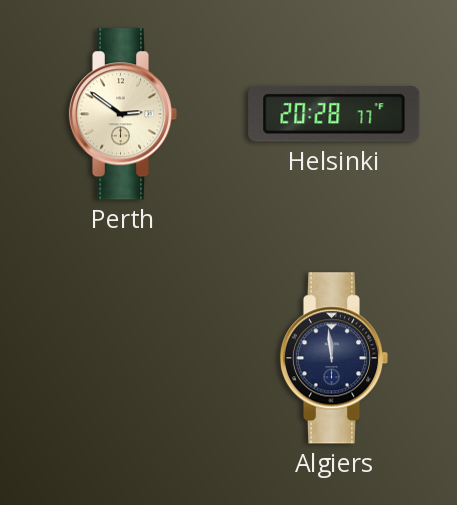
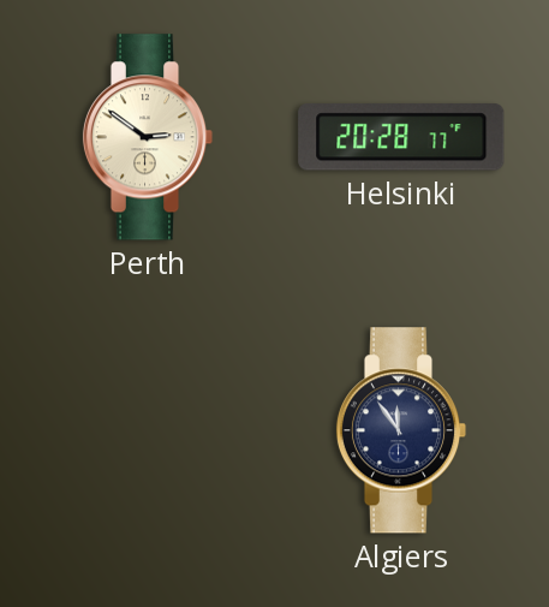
Algiers: 11:59 -> 11:54
